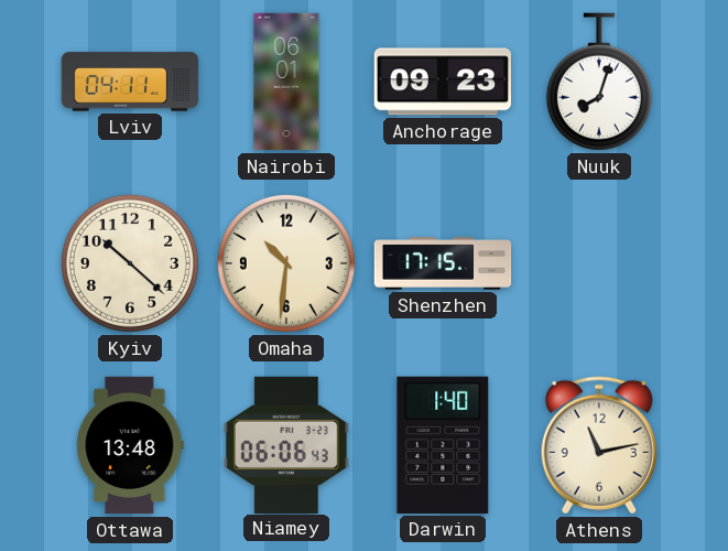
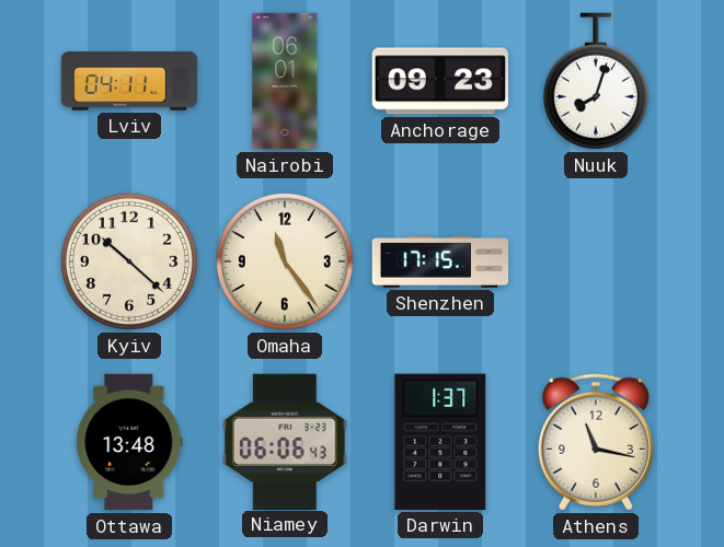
Omaha: 10:31 -> 11:24
Darwin: 1:40 -> 1:37
Athens: 11:13 -> 11:17
